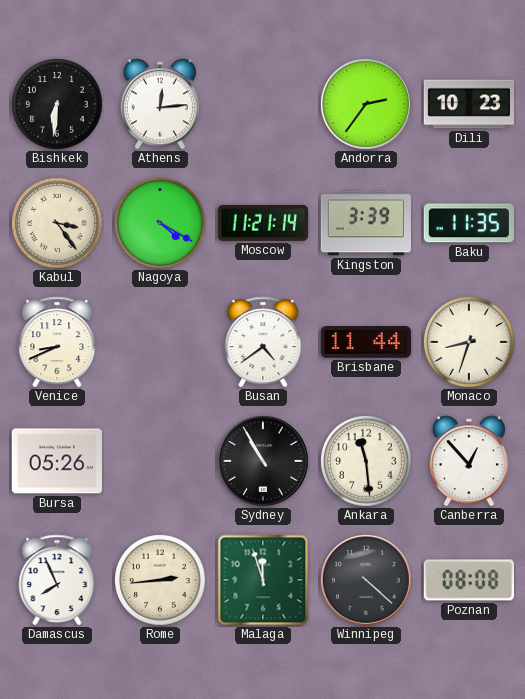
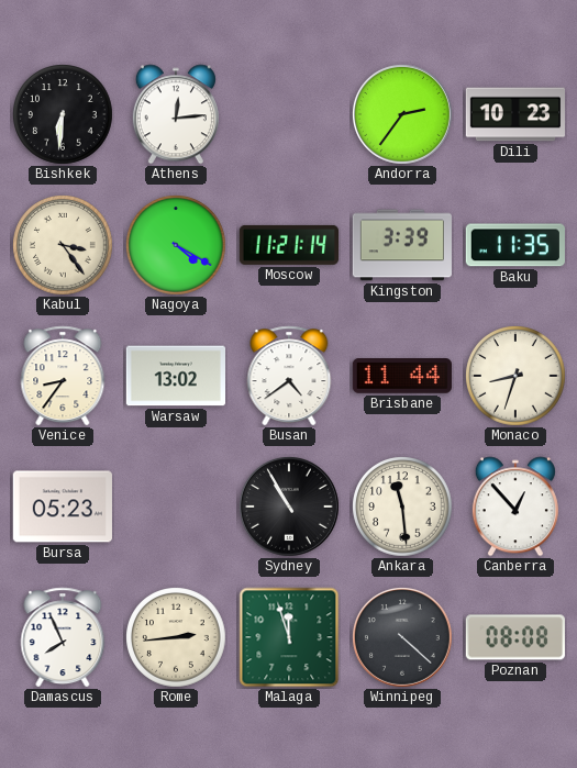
Venice: 8:41 -> 8:36
Warsaw: none -> 13:02
Bursa: 05:26 -> 05:23
